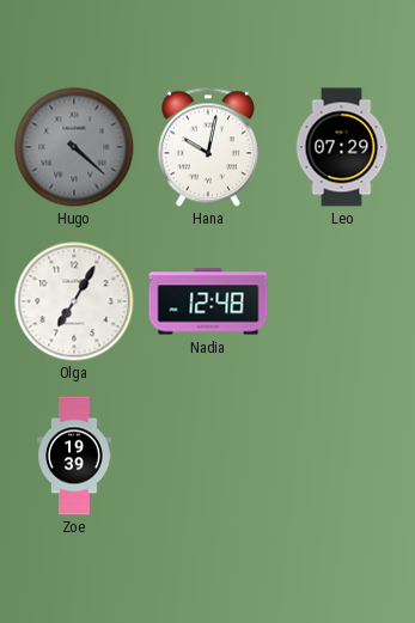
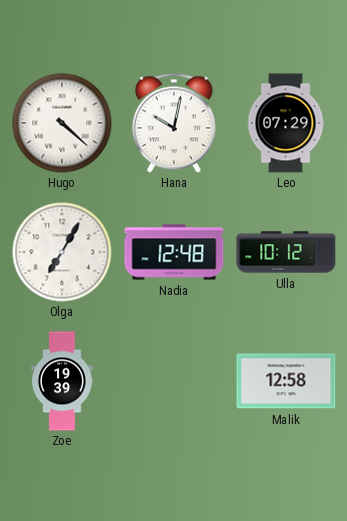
Hugo dial: grey -> white
Ulla: none -> 10:12
Malik: none -> 12:58
